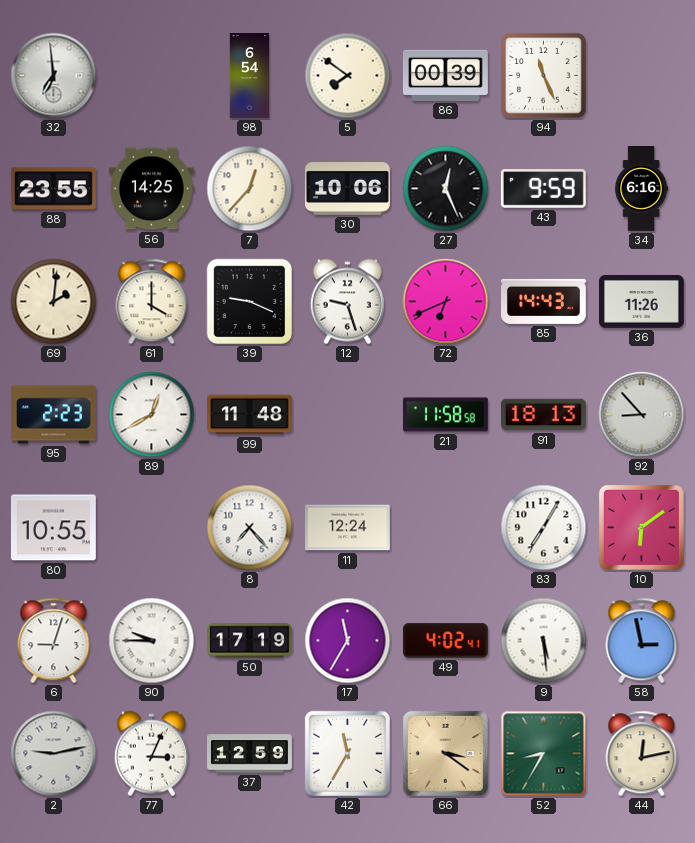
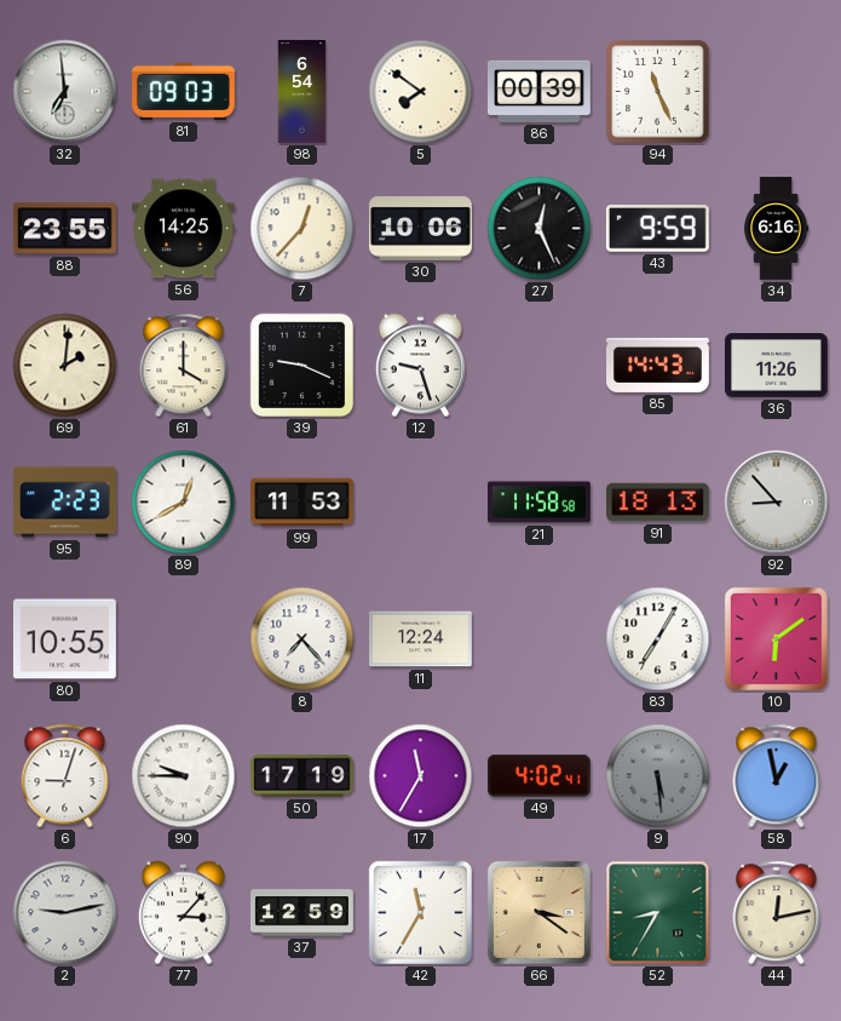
81: none -> 09:03
72: 6:41 -> none
99: 11:48 -> 11:53
9 dial: white -> grey
58: 2:58 -> 12:58
77: 3:04 -> 3:07
